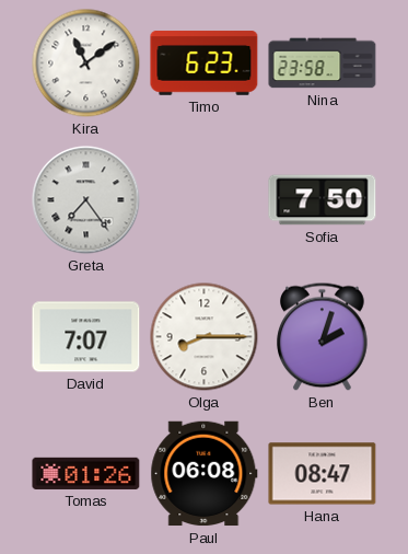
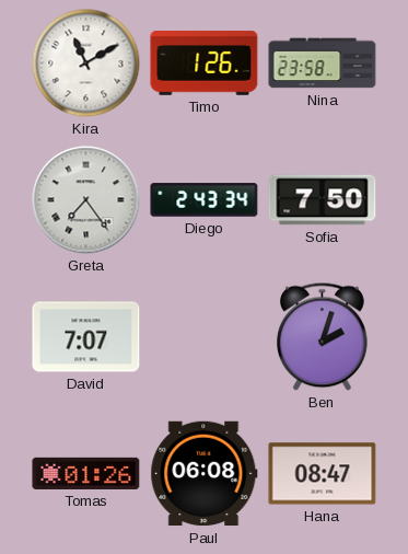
Kira: 11:09 -> 11:10
Timo: 6:23 -> 1:26
Diego: none -> 2:43
Olga: 8:15 -> none
